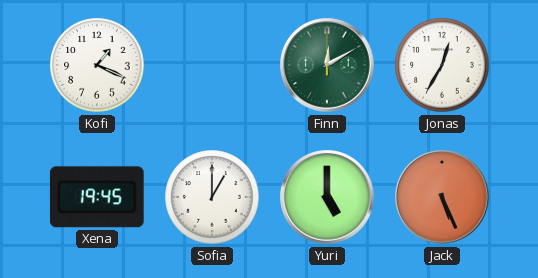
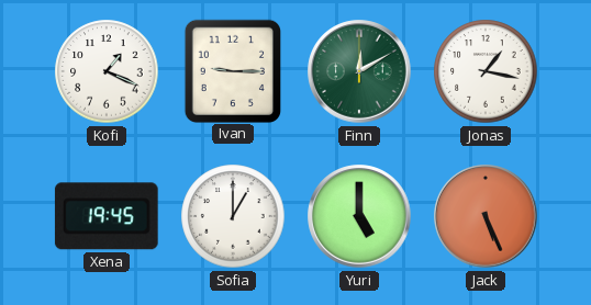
Ivan: none -> 9:15
Jonas: 12:35 -> 1:17
